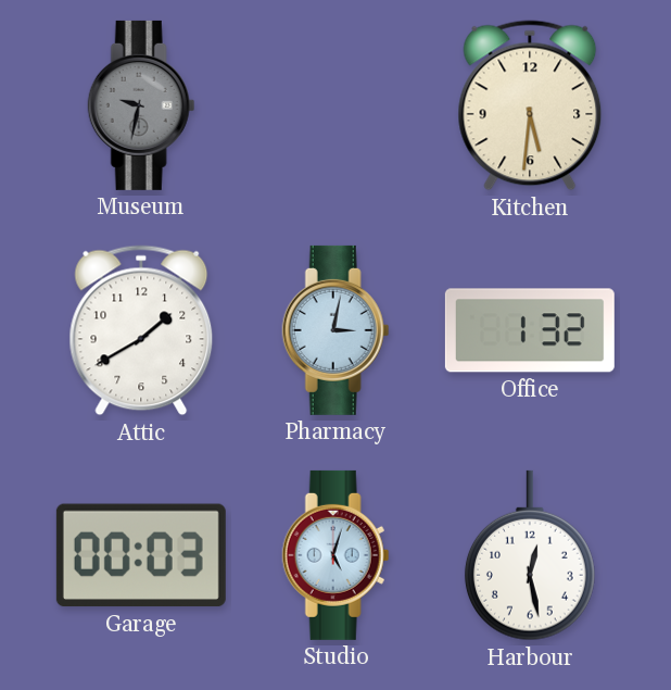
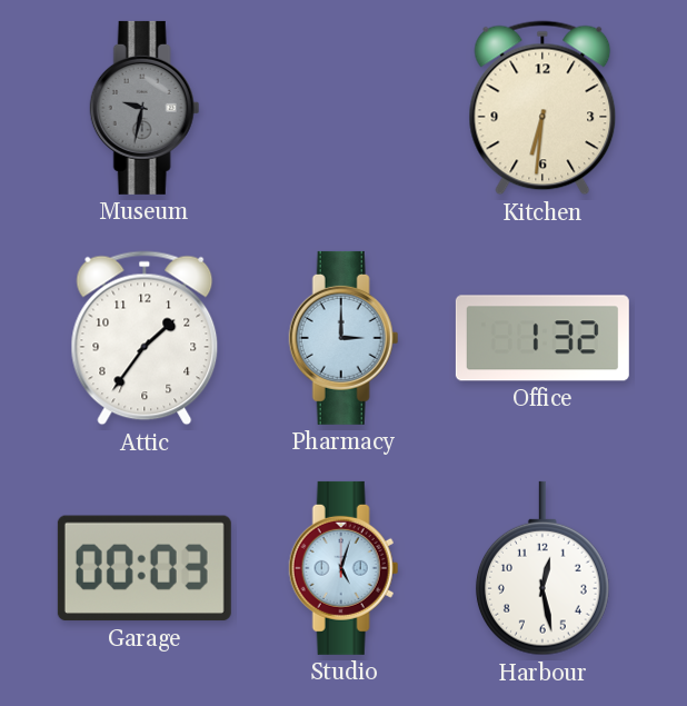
Kitchen: 5:31 -> 6:31
Attic: 1:40 -> 1:36
Pharmacy: 3:02 -> 3:00
